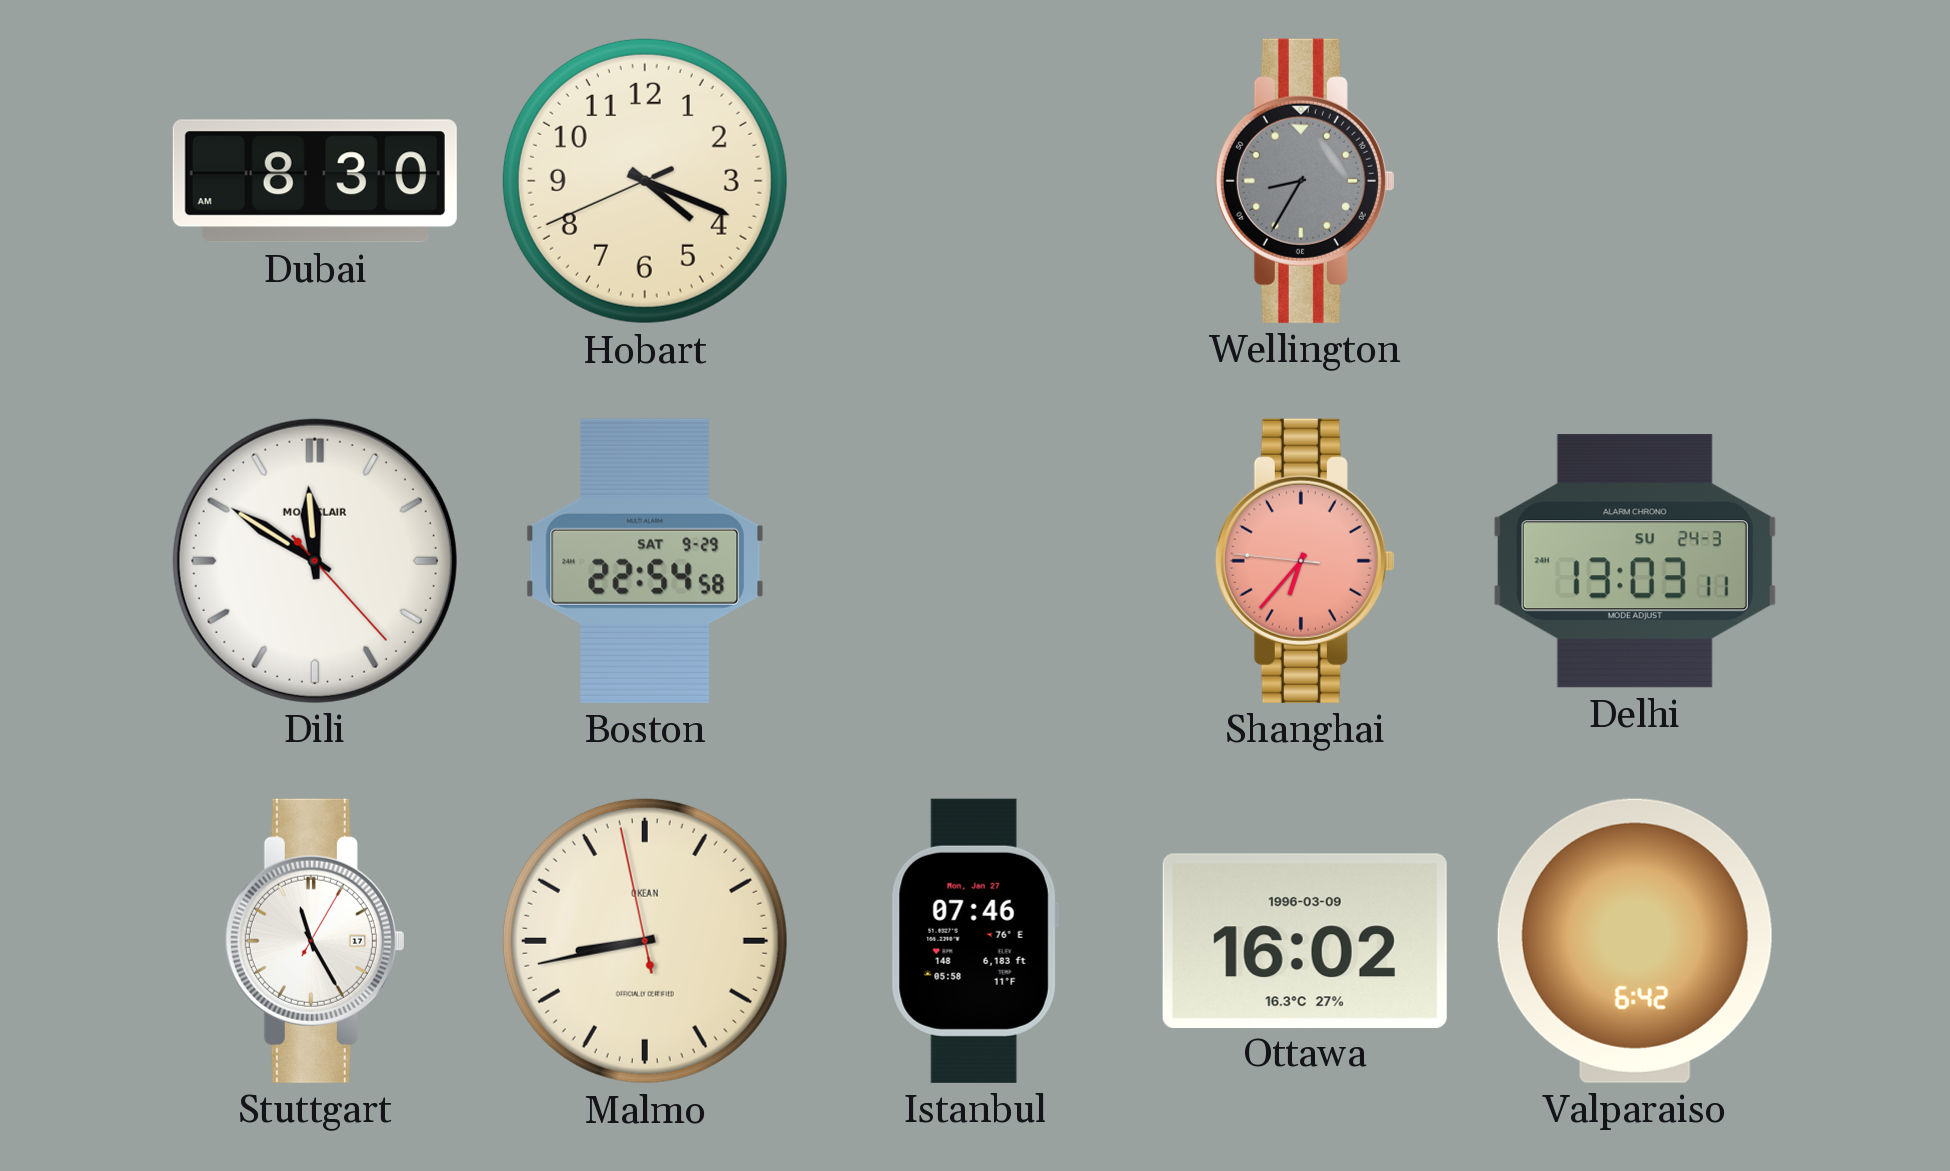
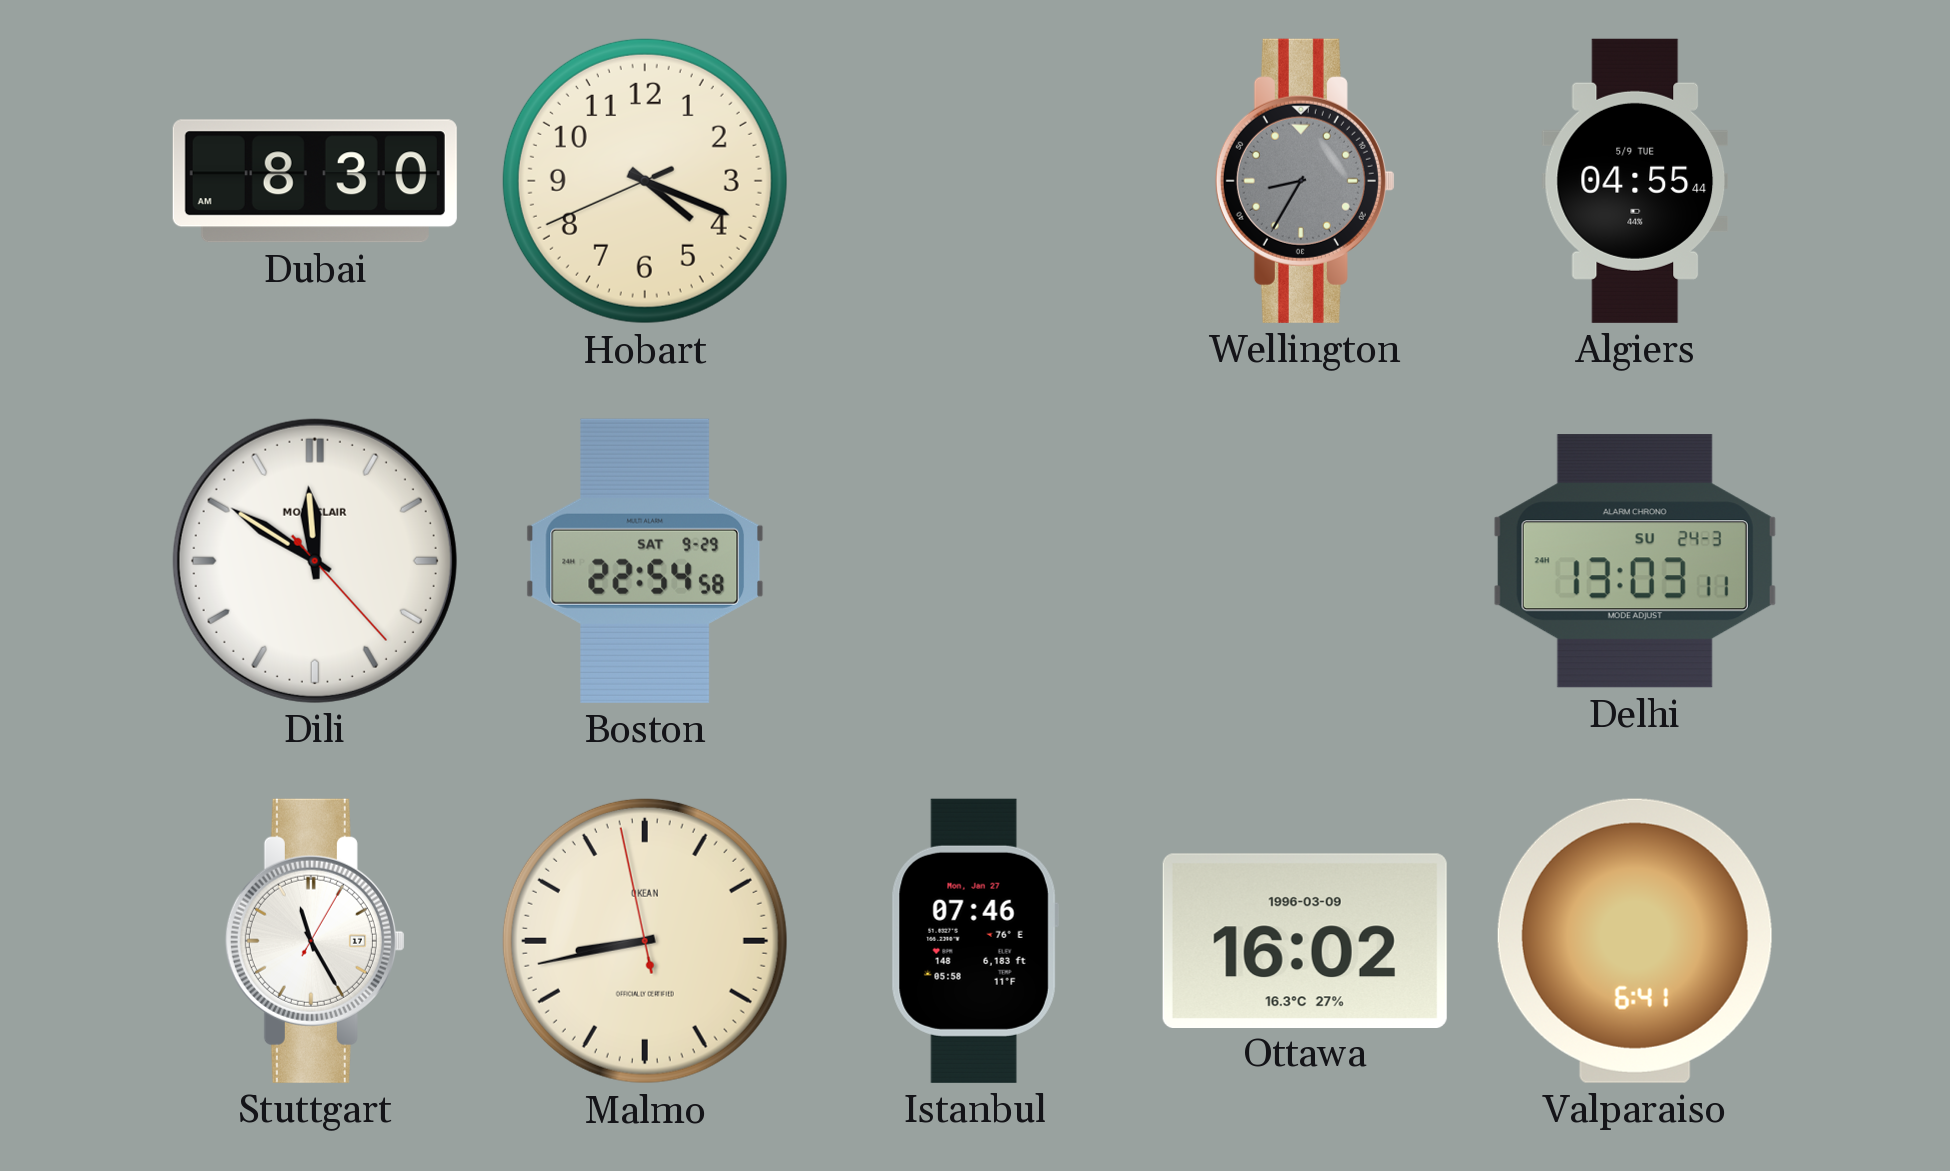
Algiers: none -> 04:55
Shanghai: 6:36 -> none
Valparaiso: 6:42 -> 6:41
